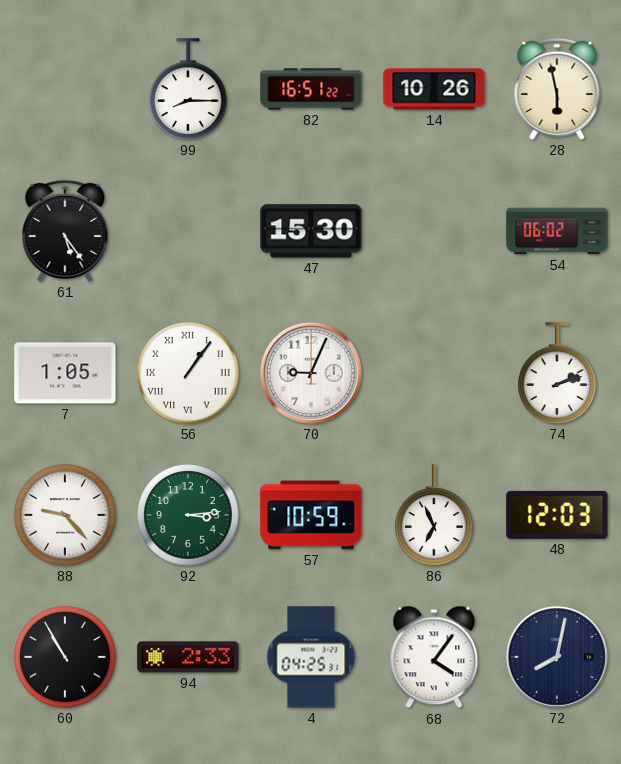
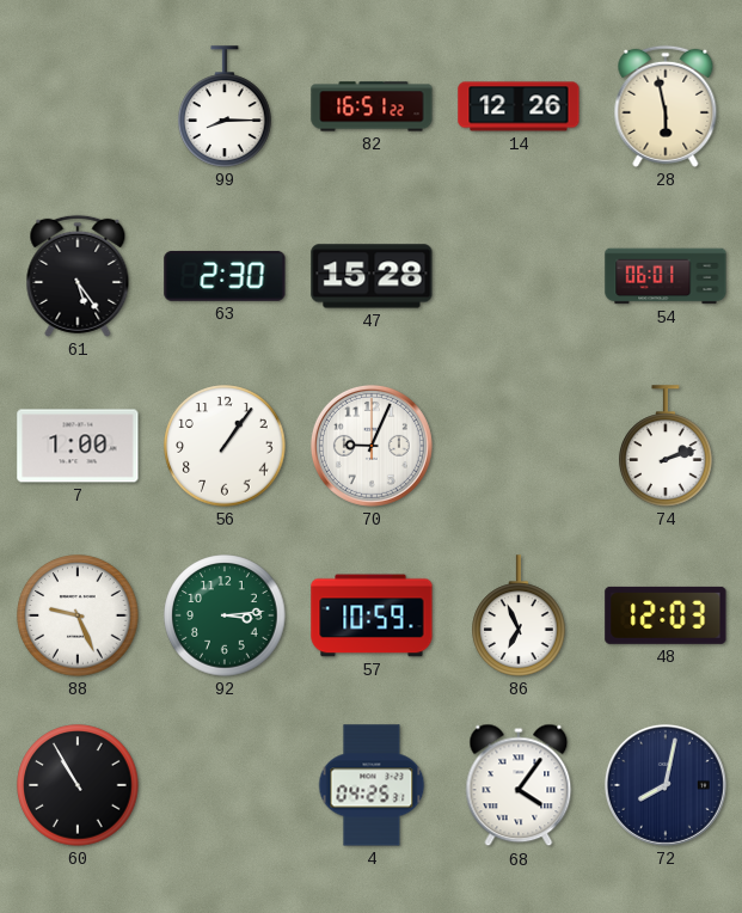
14: 10:26 -> 12:26
63: none -> 2:30
47: 15:30 -> 15:28
54: 06:02 -> 06:01
7: 1:05 -> 1:00
56 numerals: Roman -> Arabic
88: 9:23 -> 9:26
94: 2:33 -> none
